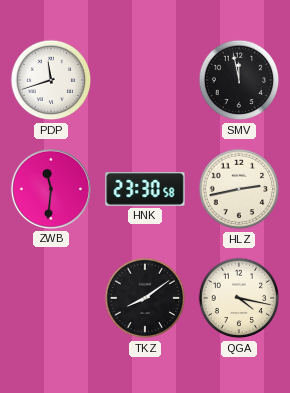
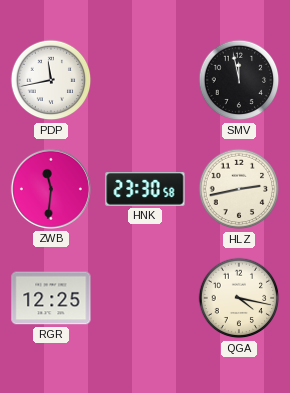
PDP: 11:42 -> 11:43
RGR: none -> 12:25
TKZ: 8:09 -> none
